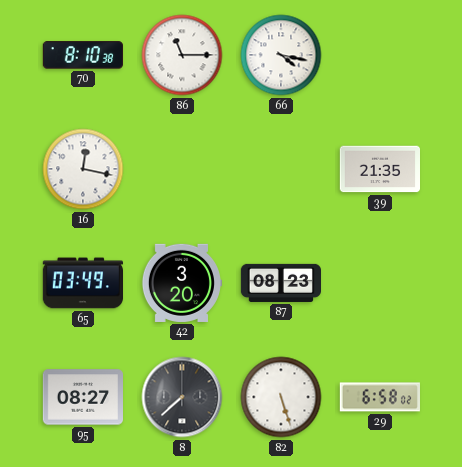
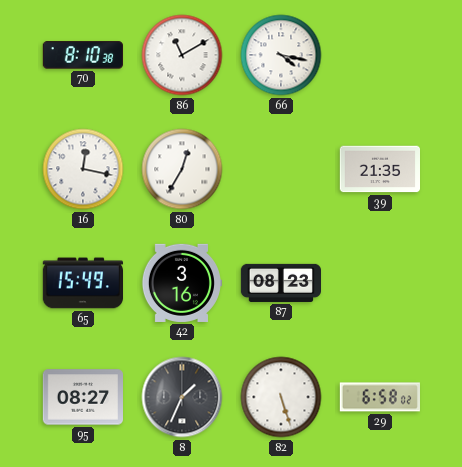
86: 11:15 -> 11:10
80: none -> 12:35
65: 03:49 -> 15:49
42: 3:20 -> 3:16
8: 7:38 -> 1:34
